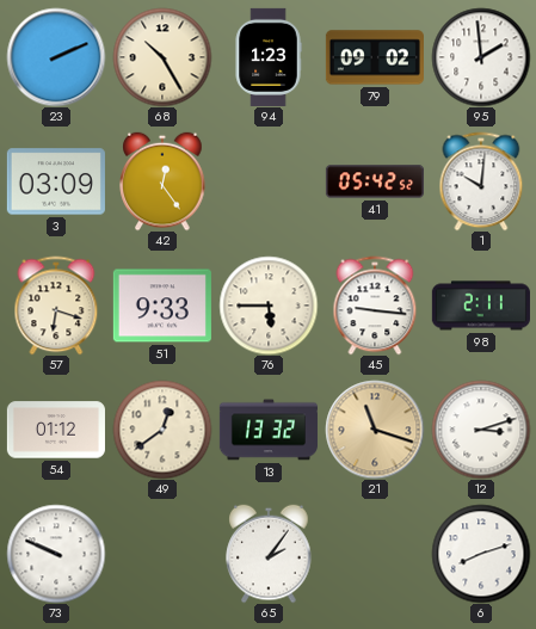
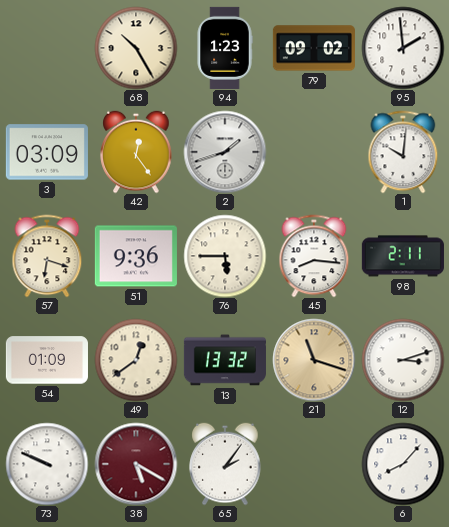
23: 2:11 -> none
2: none -> 1:42
41: 05:42 -> none
51: 9:33 -> 9:36
45: 9:16 -> 8:16
54: 01:12 -> 01:09
38: none -> 5:20
6: 8:12 -> 8:07
